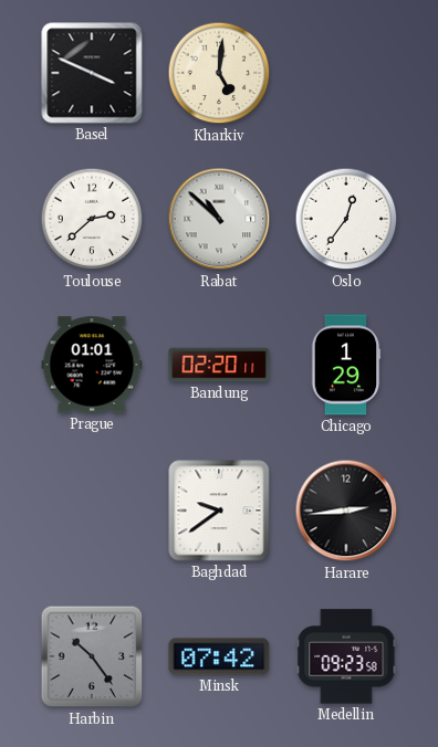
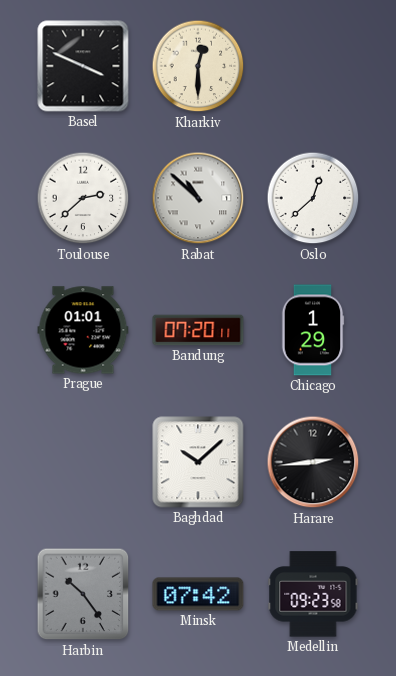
Kharkiv: 5:01 -> 12:30
Oslo: 12:36 -> 12:38
Bandung: 02:20 -> 07:20
Baghdad: 9:39 -> 10:08
